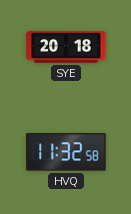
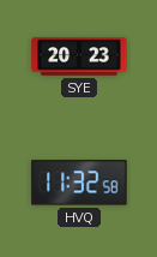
SYE: 20:18 -> 20:23
